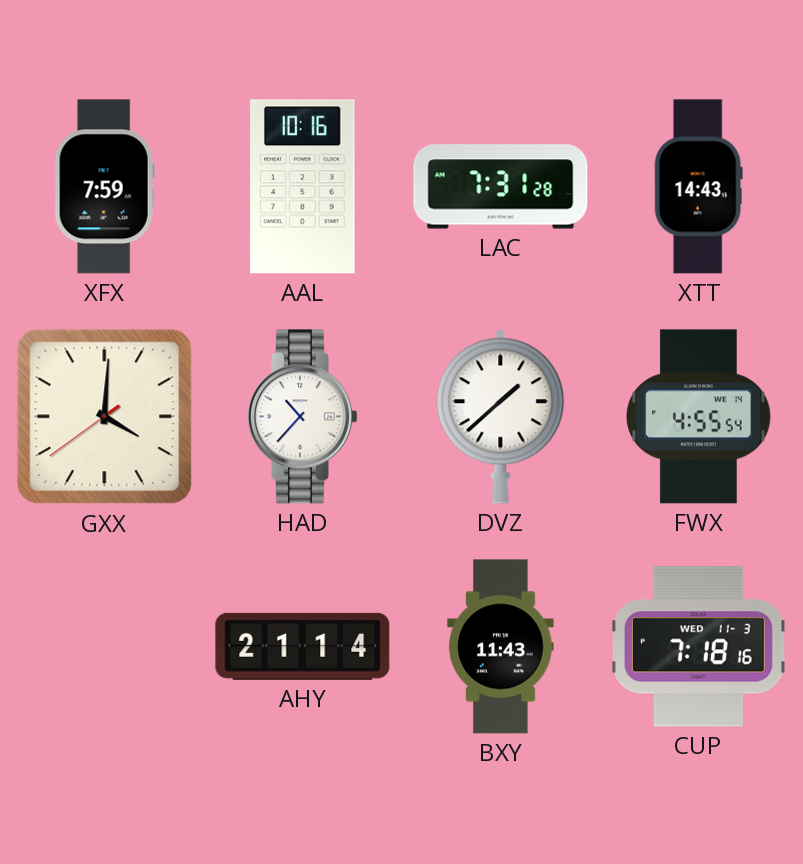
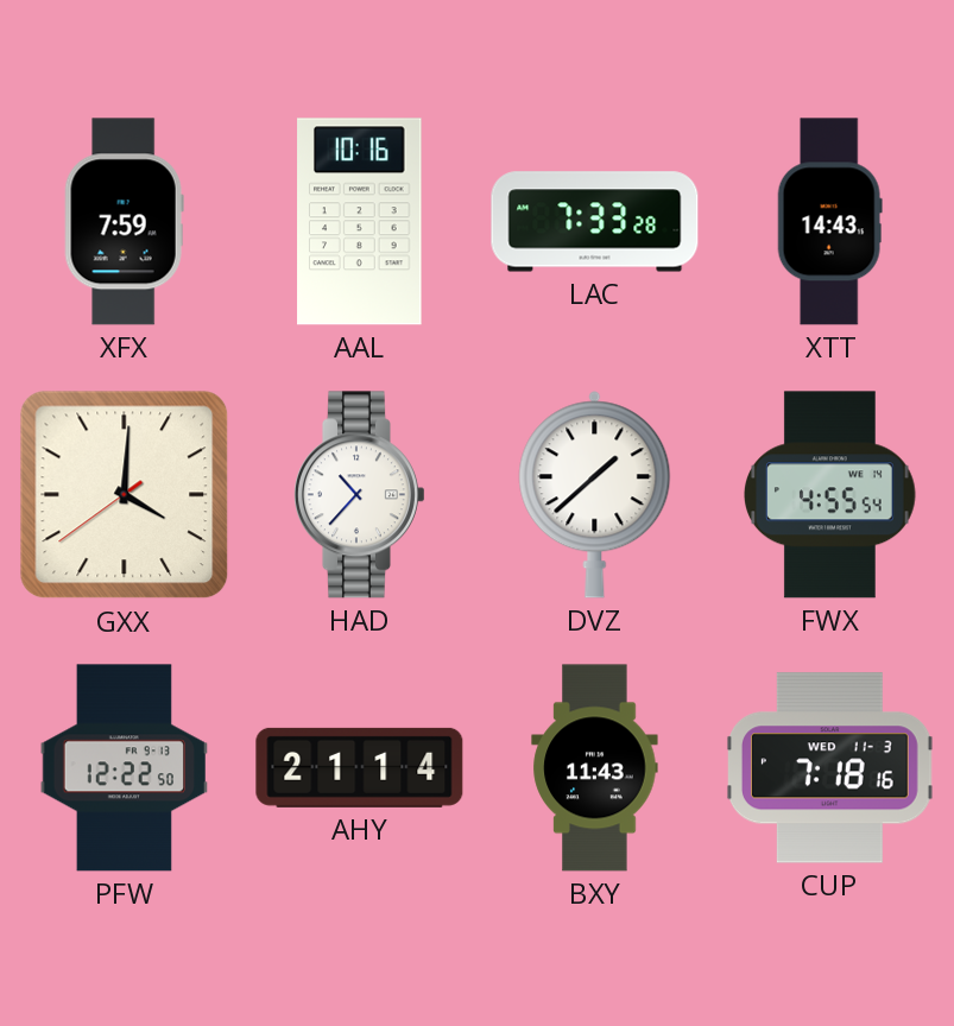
LAC: 7:31 -> 7:33
PFW: none -> 12:22
